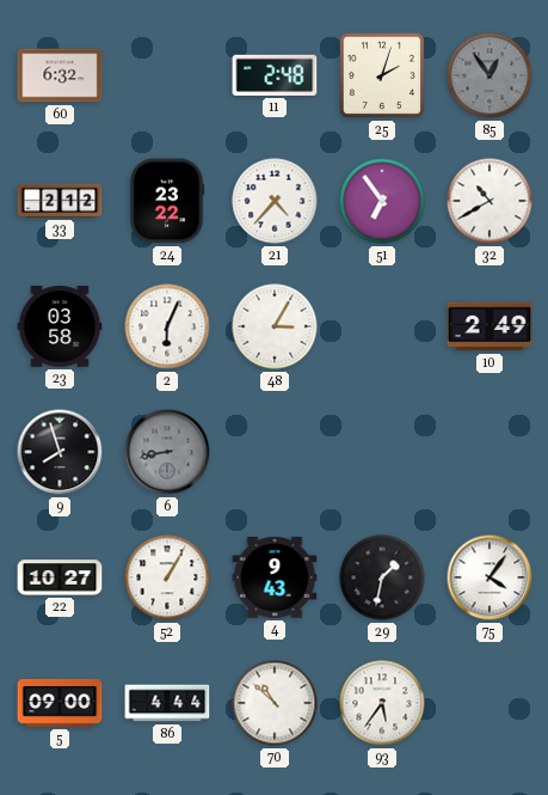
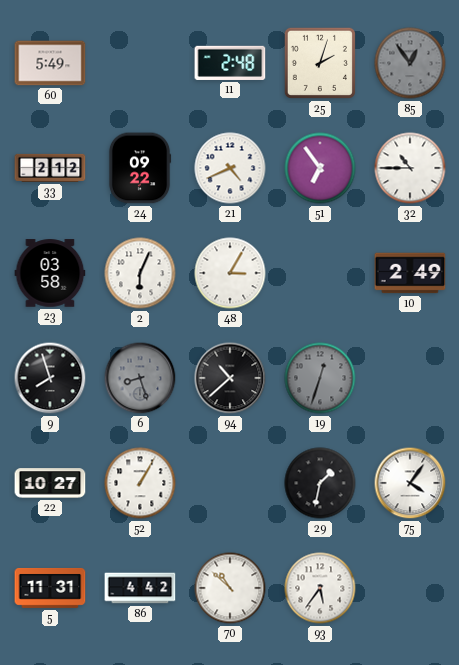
60: 6:32 -> 5:49
24: 23:22 -> 09:22
21: 4:37 -> 4:41
32: 10:40 -> 10:45
6: 8:43 -> 8:27
94: none -> 10:38
19: none -> 12:33
4: 9:43 -> none
5: 09:00 -> 11:31
86: 4:44 -> 4:42
